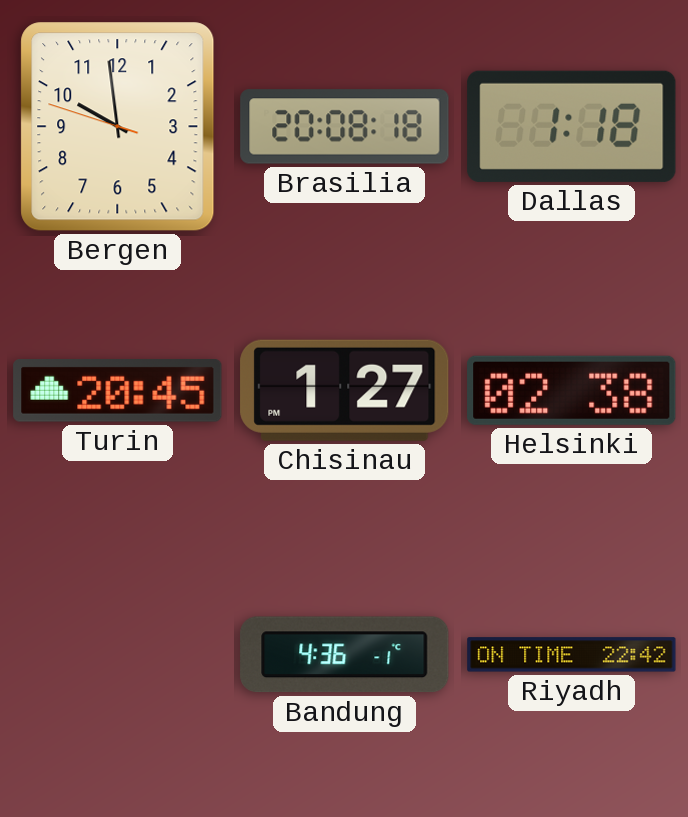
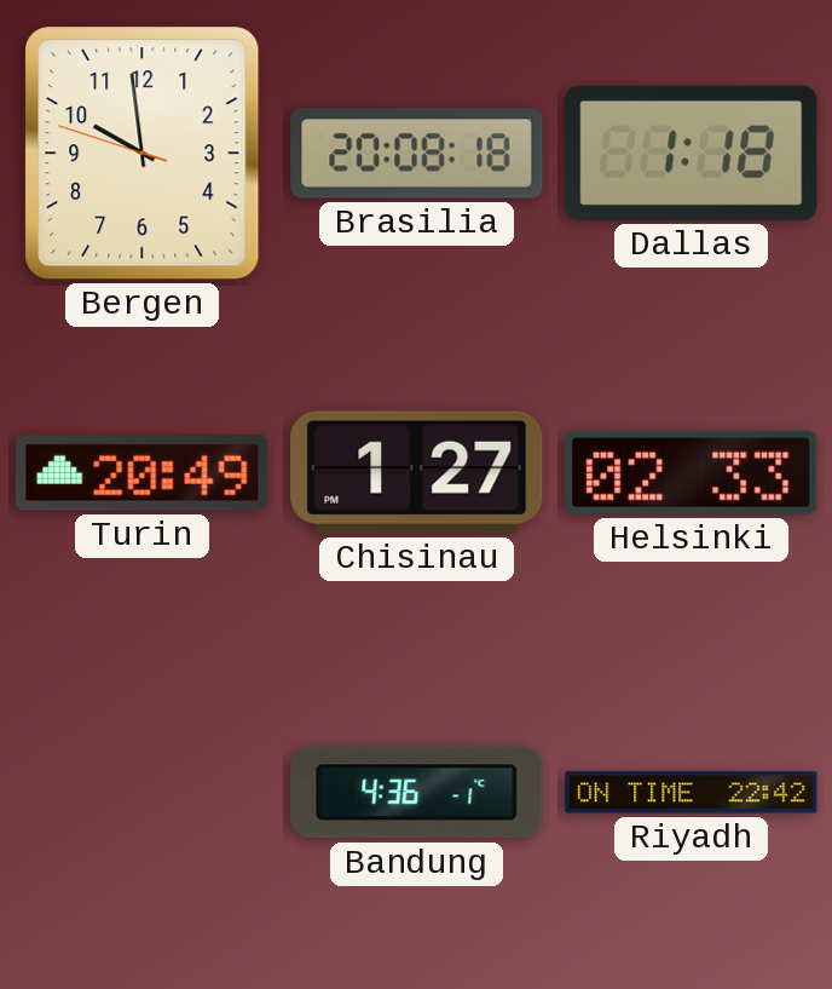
Turin: 20:45 -> 20:49
Helsinki: 02:38 -> 02:33
